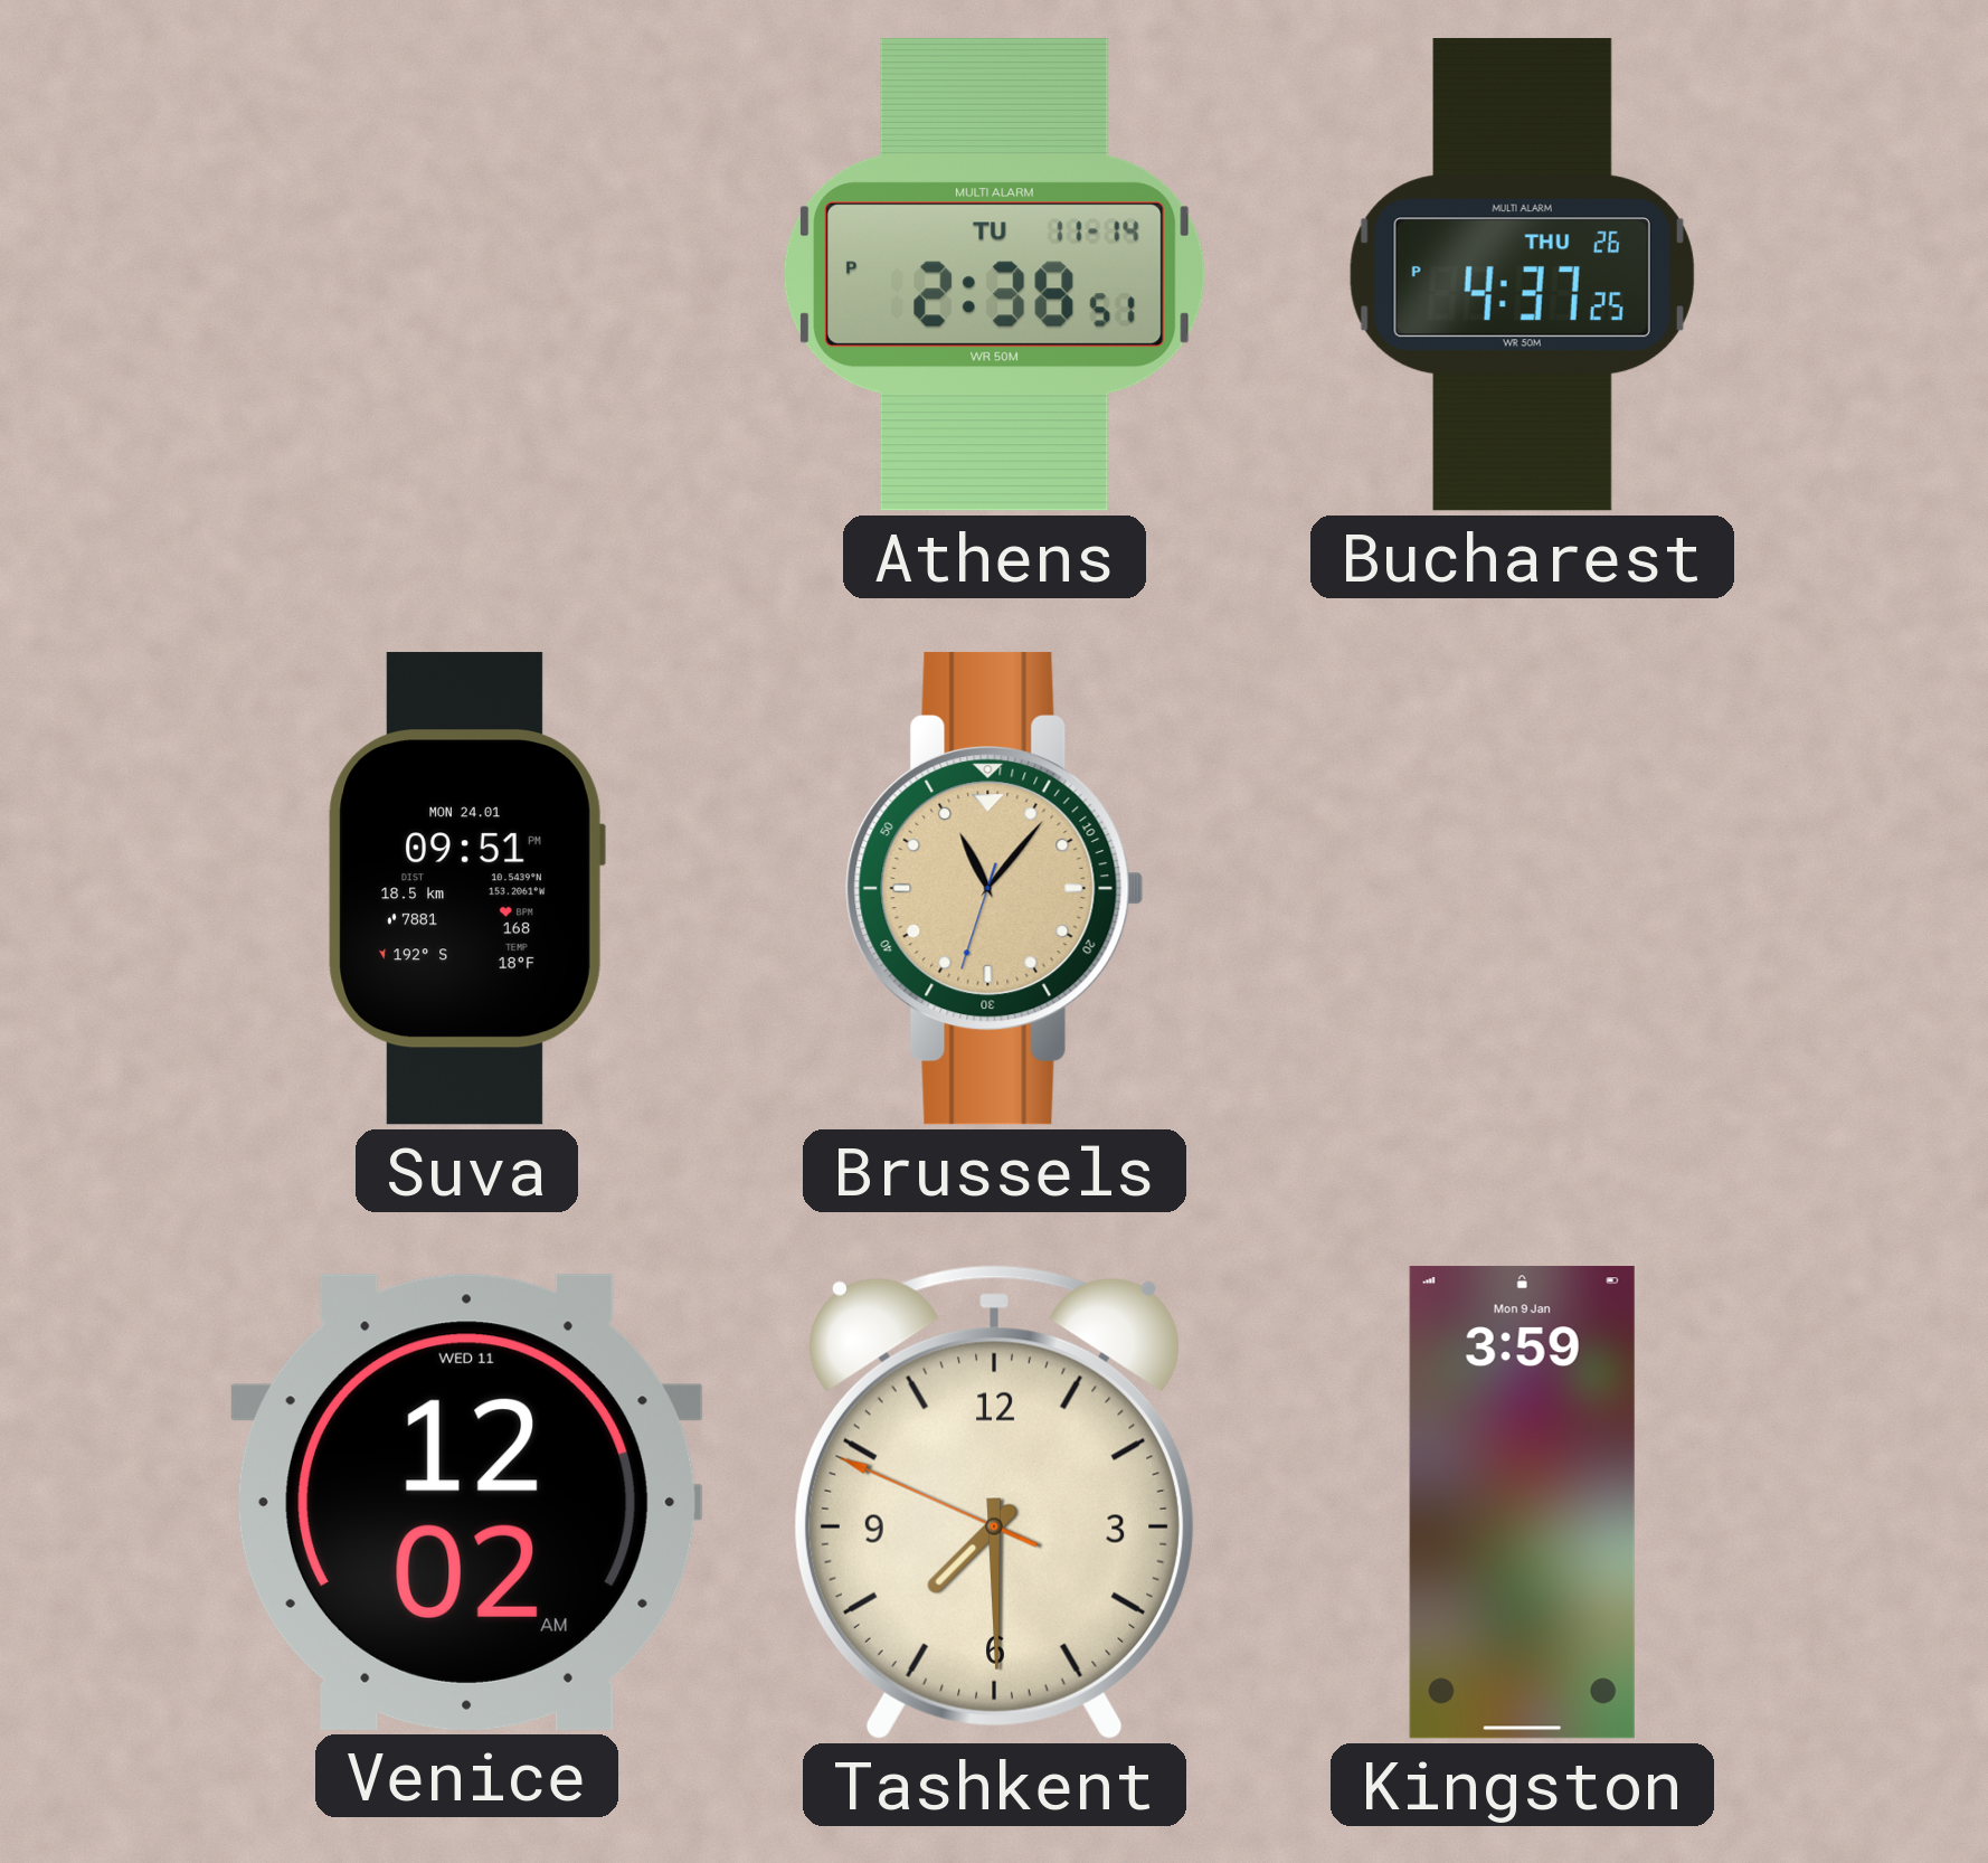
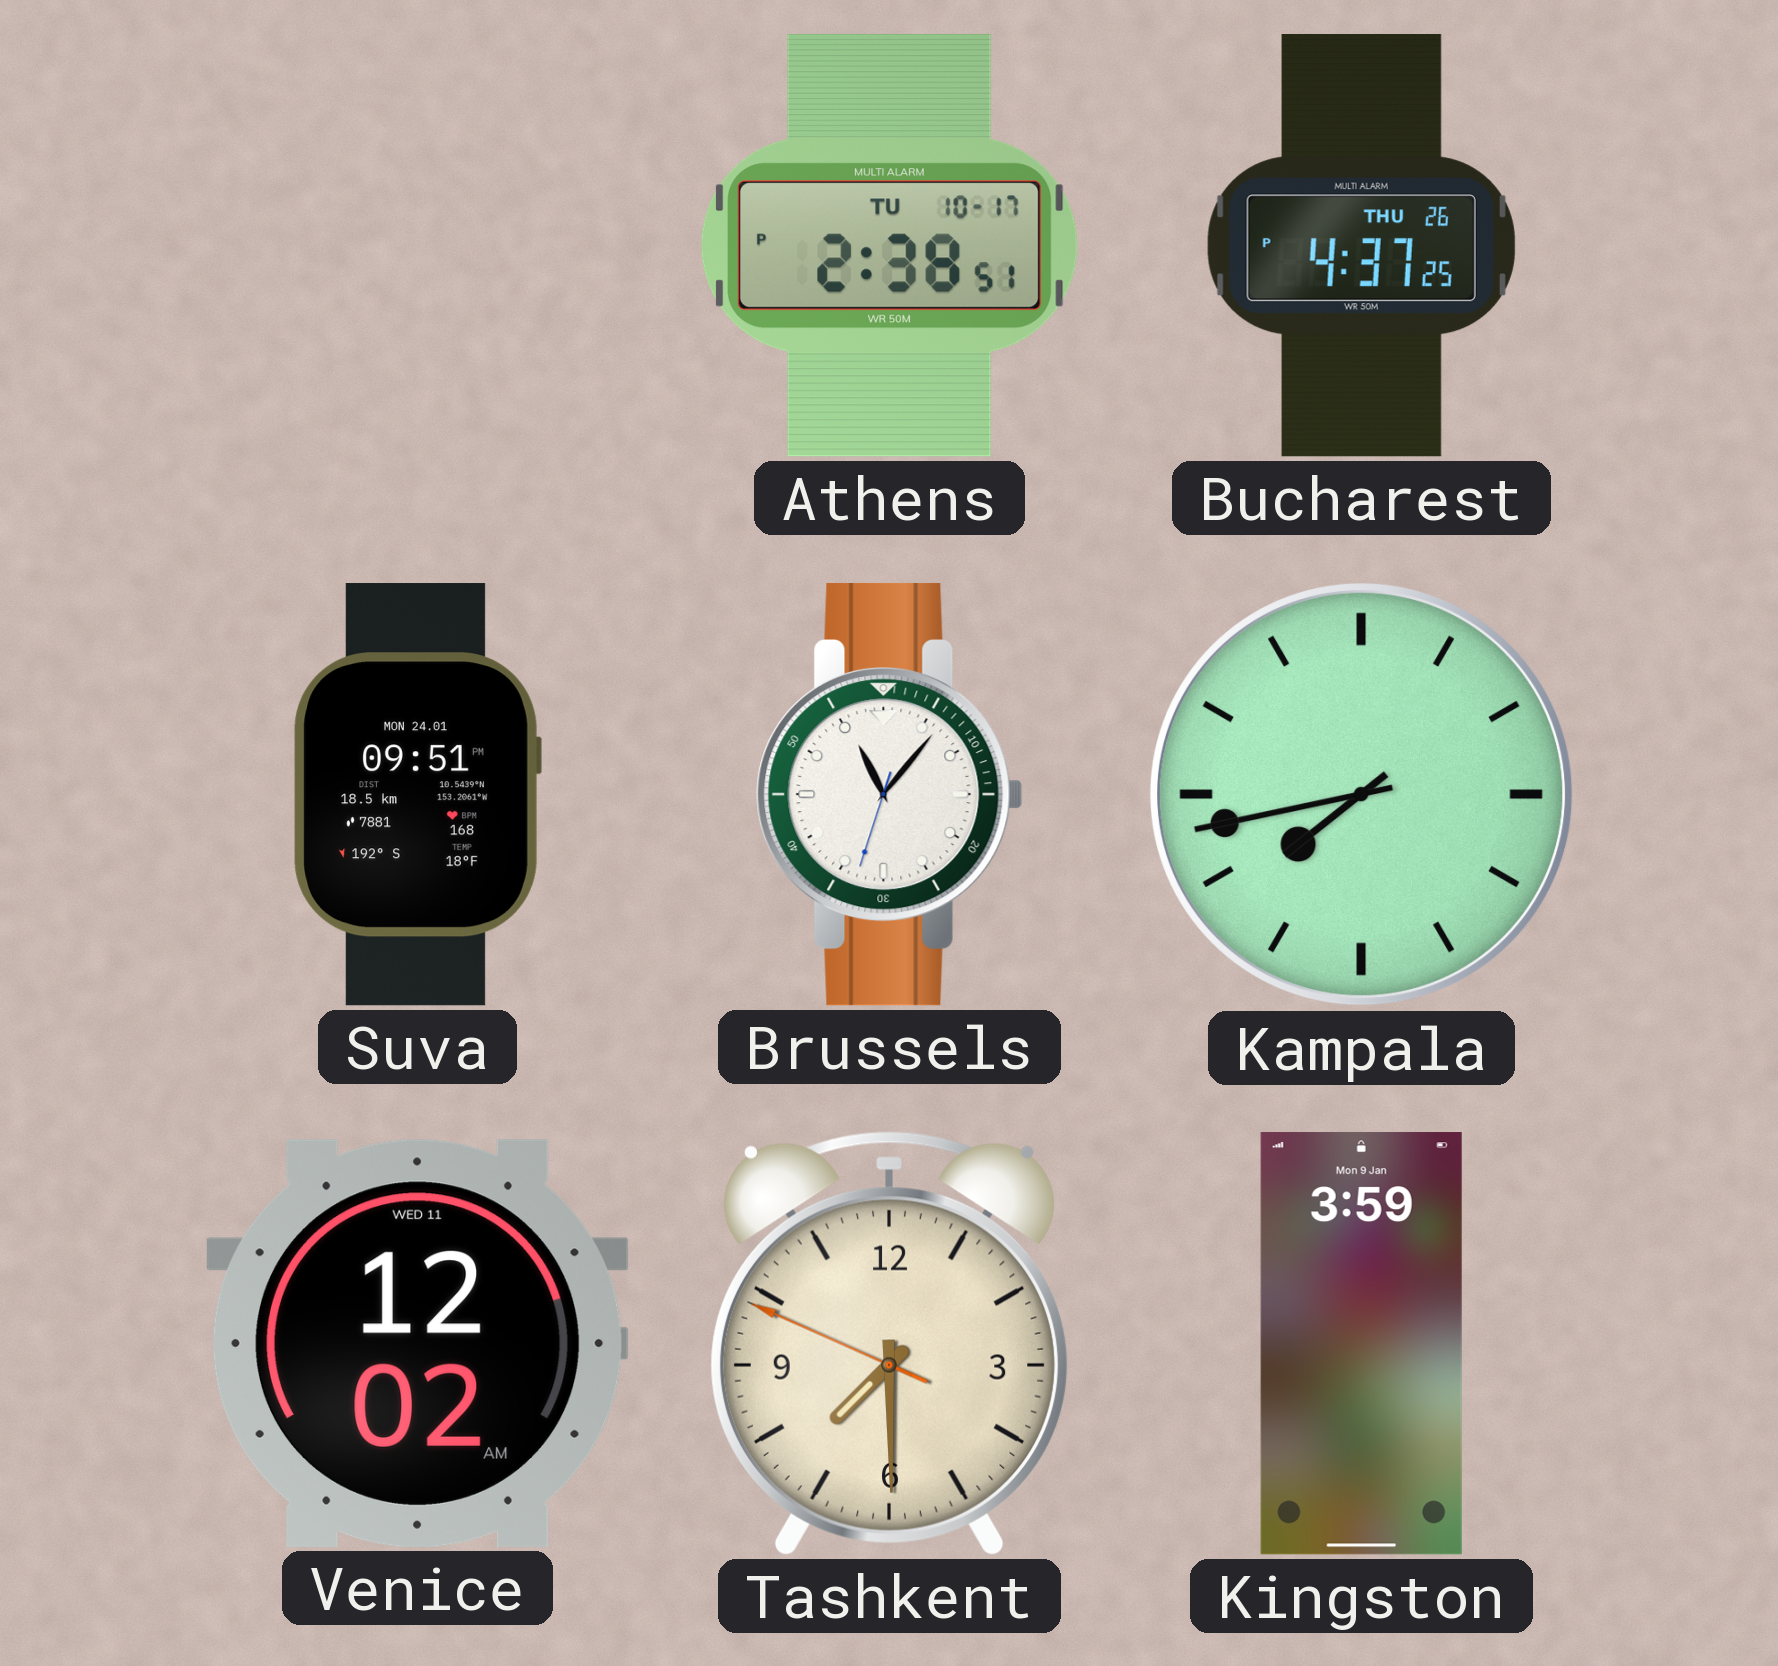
Athens date: TU 11-14 -> TU 10-17
Brussels dial: champagne -> white
Kampala: none -> 7:43
